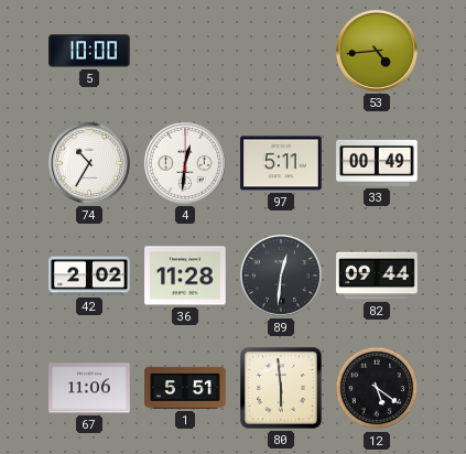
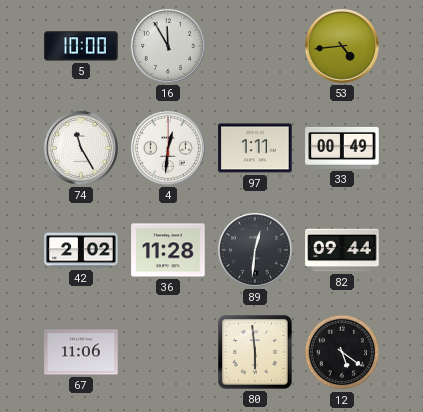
16: none -> 11:55
74: 10:35 -> 11:25
97: 5:11 -> 1:11
1: 5:51 -> none
